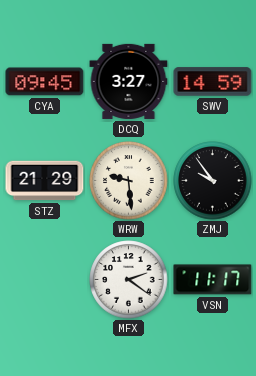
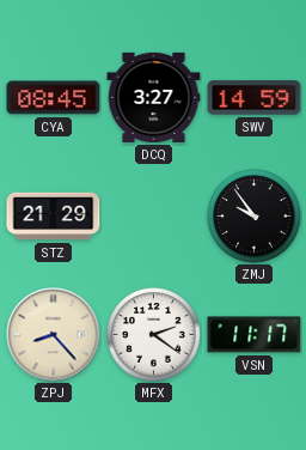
CYA: 09:45 -> 08:45
WRW: 9:29 -> none
ZPJ: none -> 8:23
